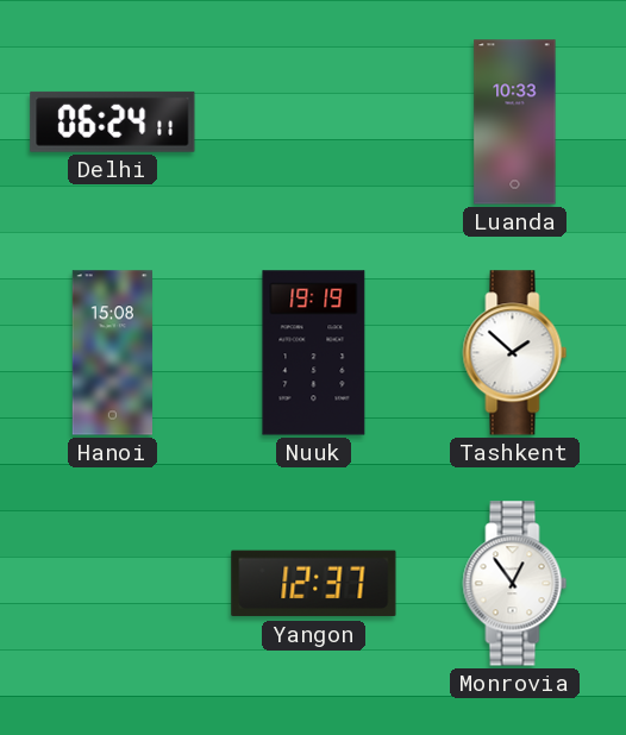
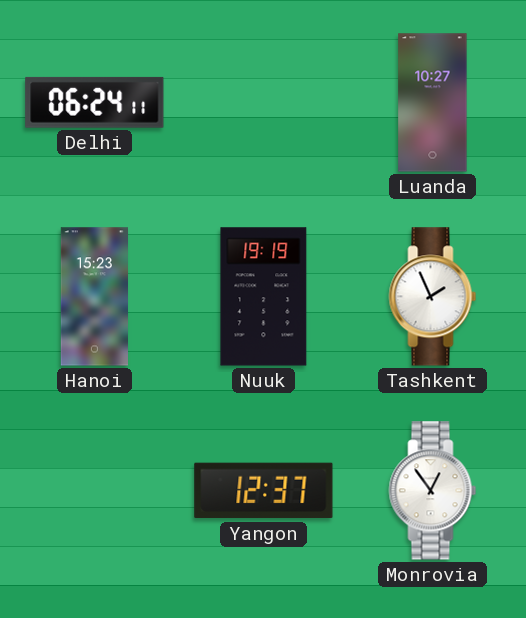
Luanda: 10:33 -> 10:27
Hanoi: 15:08 -> 15:23
Tashkent: 1:52 -> 1:56
